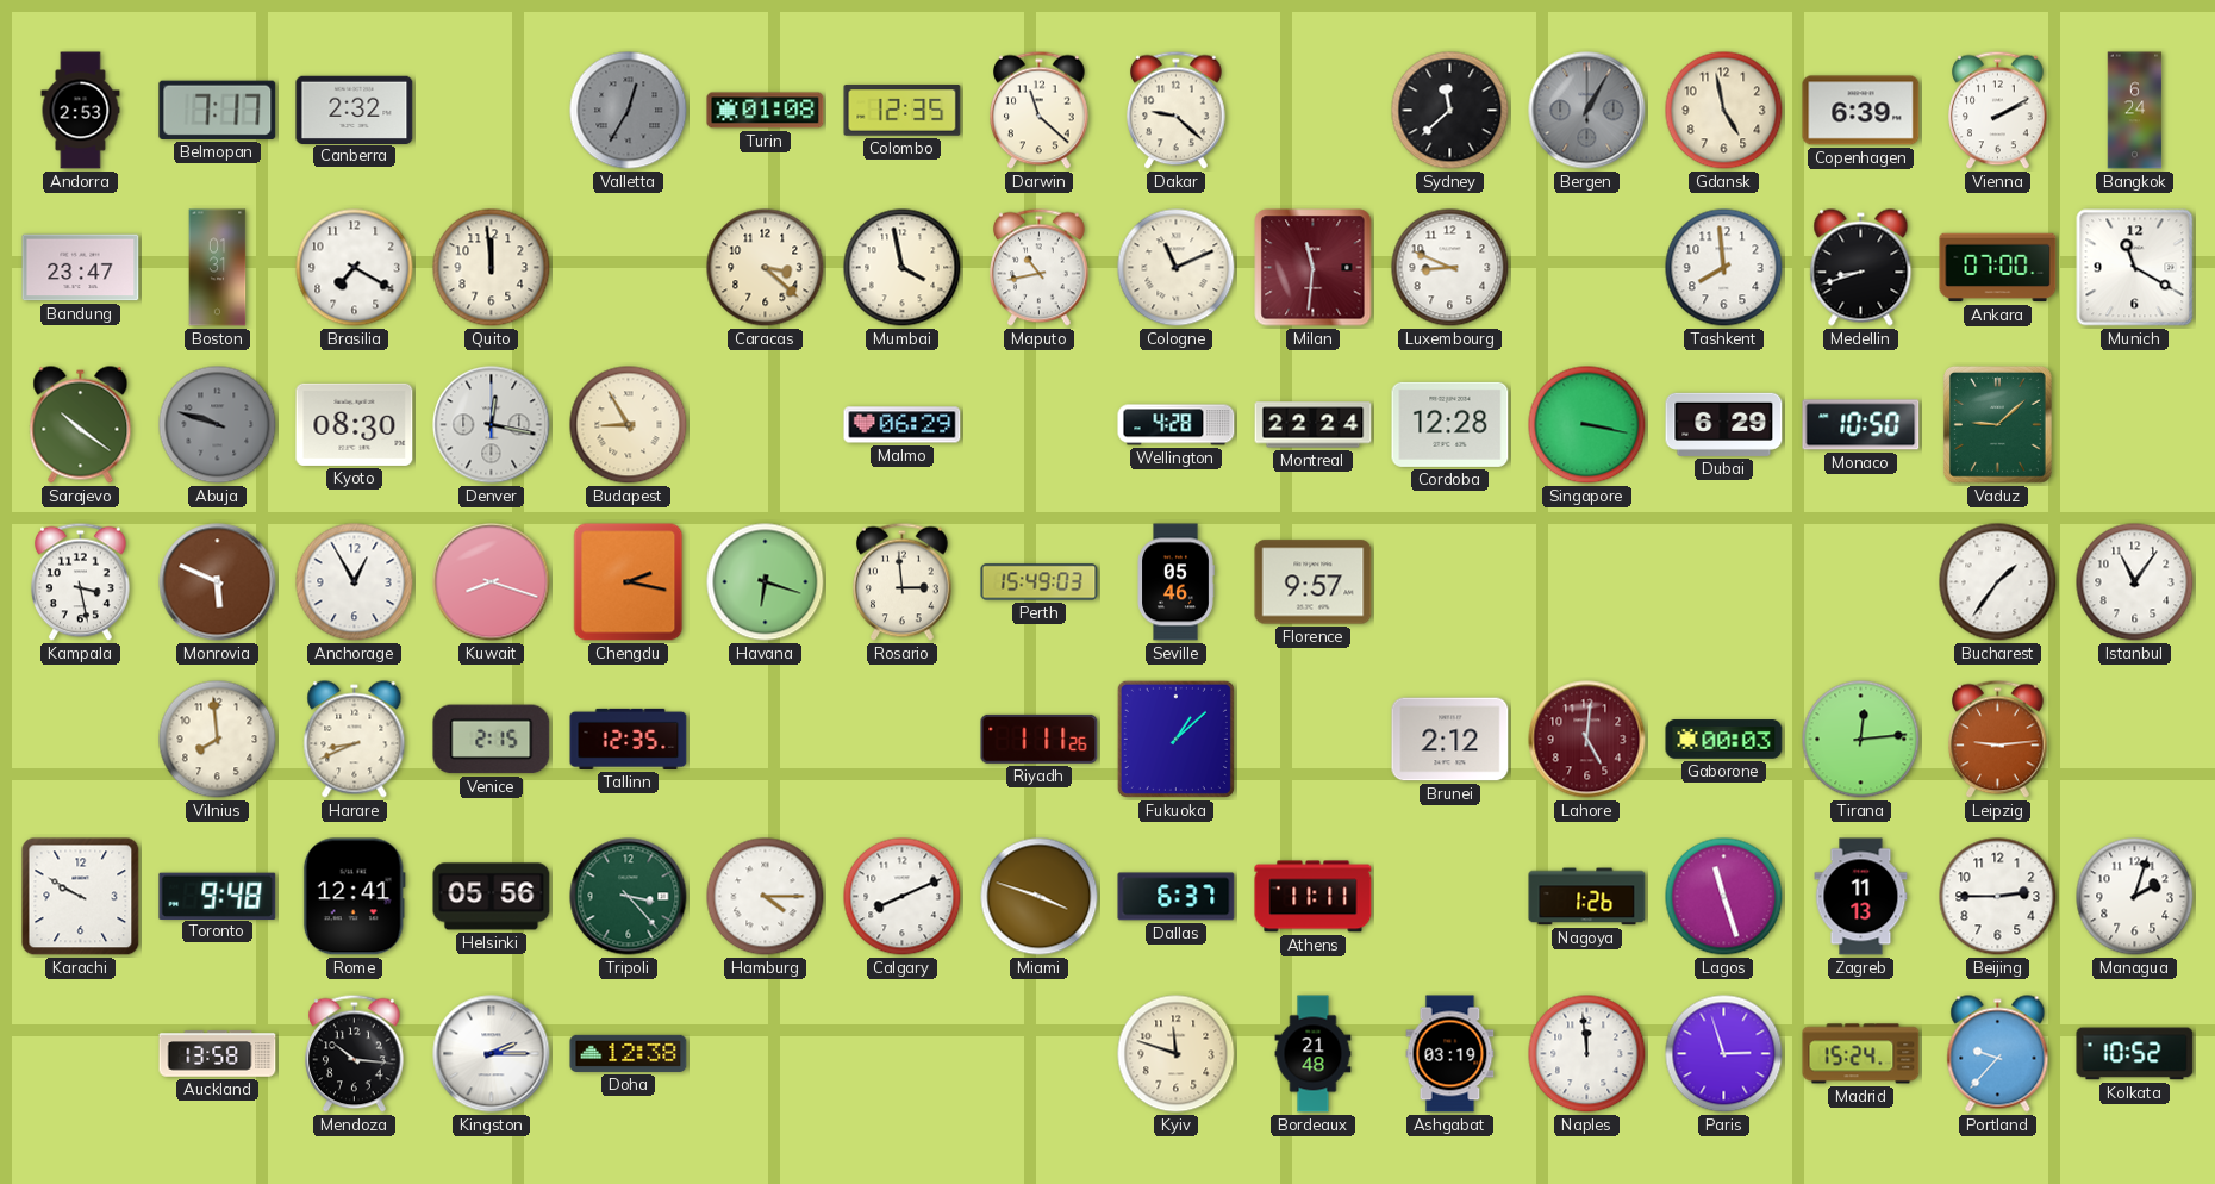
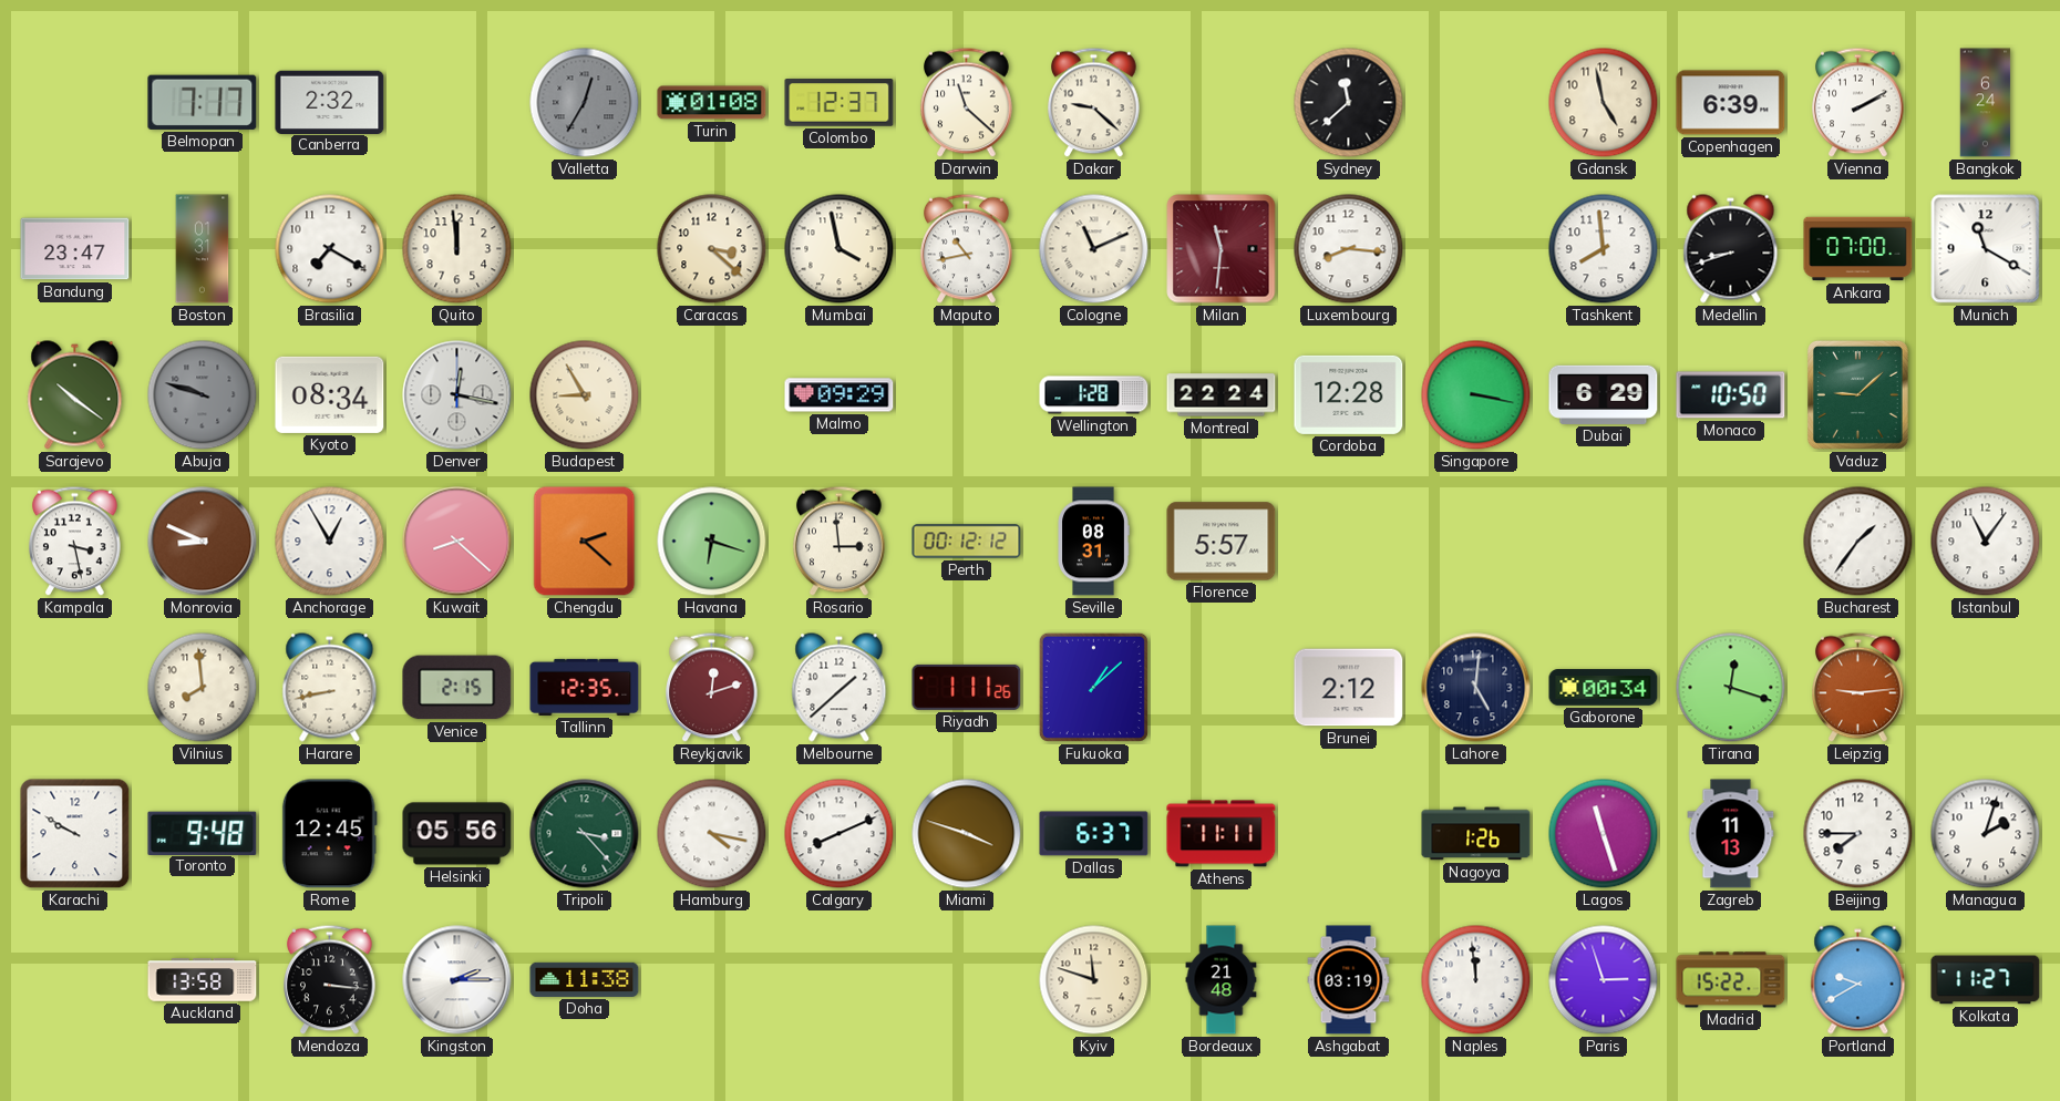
Andorra: 2:53 -> none
Colombo: 12:35 -> 12:37
Bergen: 1:05 -> none
Luxembourg: 8:49 -> 8:16
Kyoto: 08:30 -> 08:34
Malmo: 06:29 -> 09:29
Wellington: 4:28 -> 1:28
Monrovia: 5:49 -> 8:49
Kuwait: 8:18 -> 8:22
Chengdu: 2:17 -> 2:22
Perth: 15:49 -> 00:12
Seville: 05:46 -> 08:31
Florence: 9:57 -> 5:57
Harare: 8:41 -> 8:43
Reykjavik: none -> 12:12
Melbourne: none -> 1:38
Lahore dial: burgundy -> navy
Gaborone: 00:03 -> 00:34
Tirana: 12:14 -> 12:18
Rome: 12:41 -> 12:45
Hamburg: 4:15 -> 4:17
Beijing: 2:45 -> 7:45
Mendoza: 10:16 -> 3:16
Doha: 12:38 -> 11:38
Madrid: 15:24 -> 15:22
Portland: 9:37 -> 9:40
Kolkata: 10:52 -> 11:27
